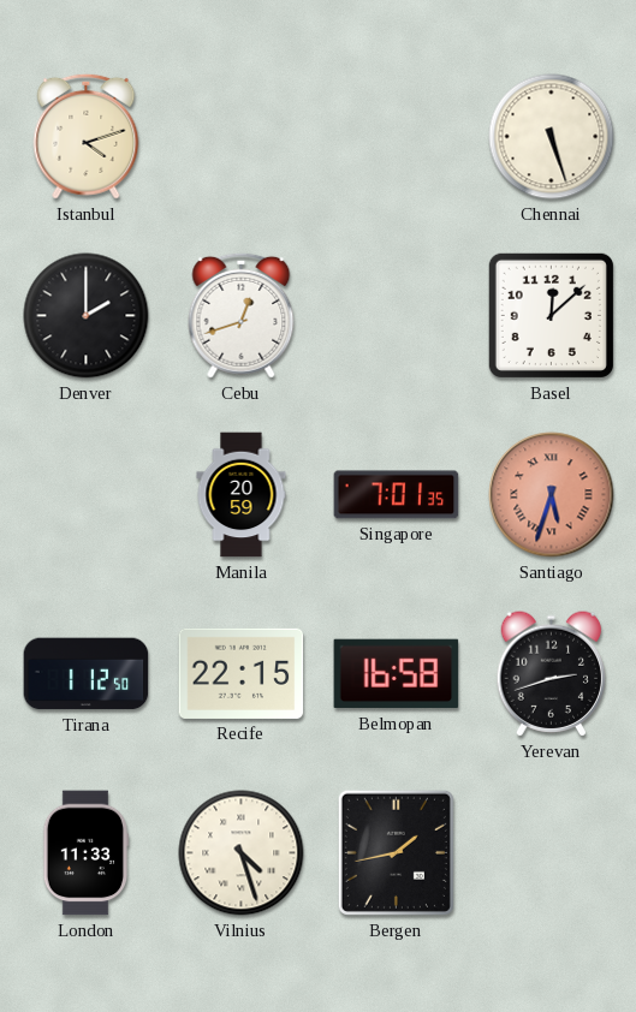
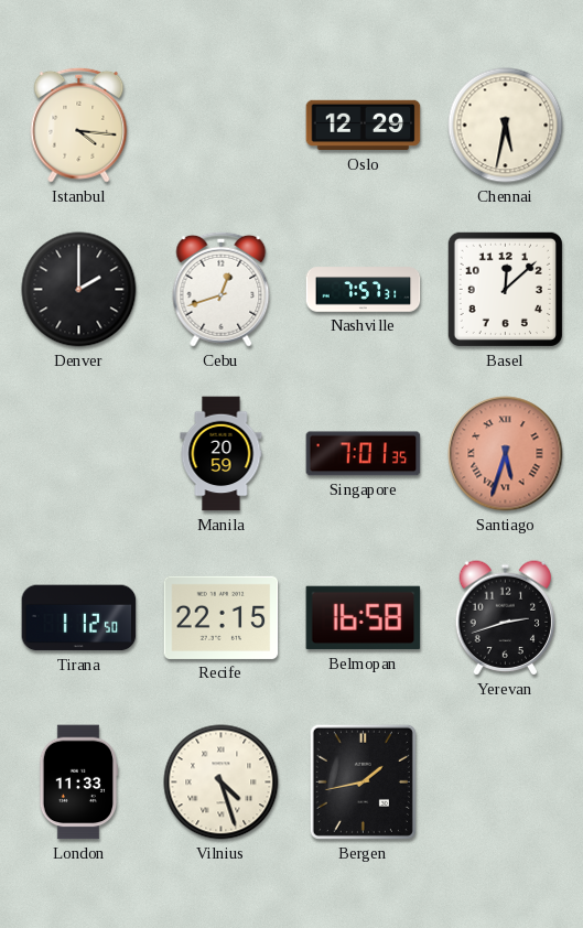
Istanbul: 4:12 -> 4:16
Oslo: none -> 12:29
Chennai: 5:27 -> 5:32
Nashville: none -> 7:57
